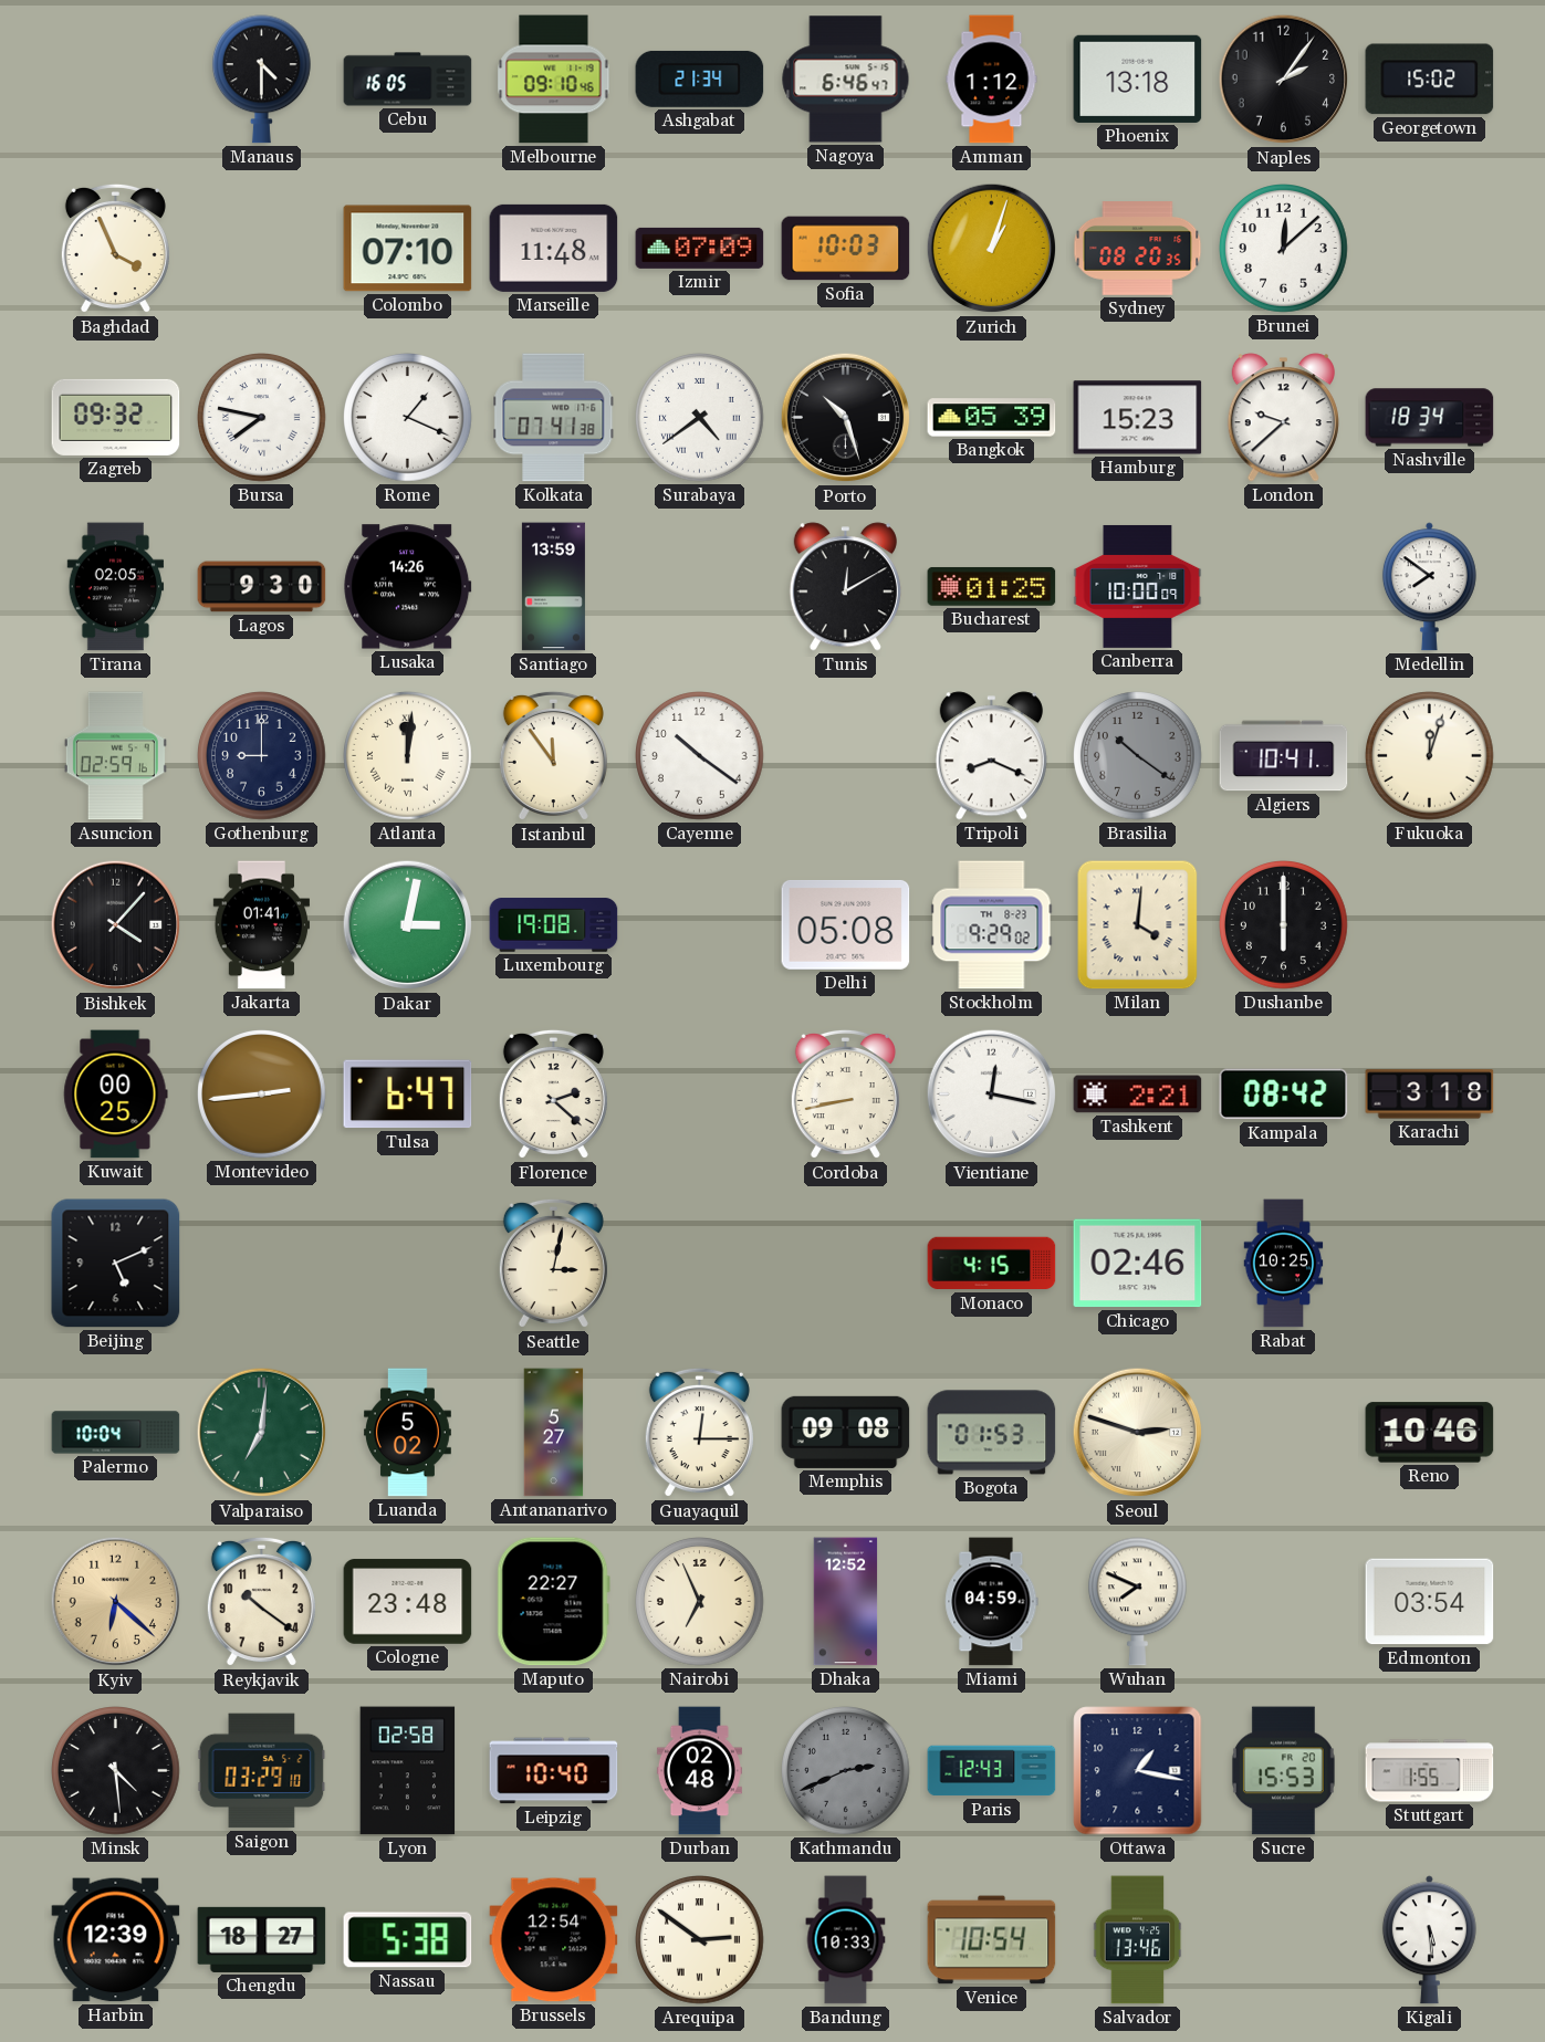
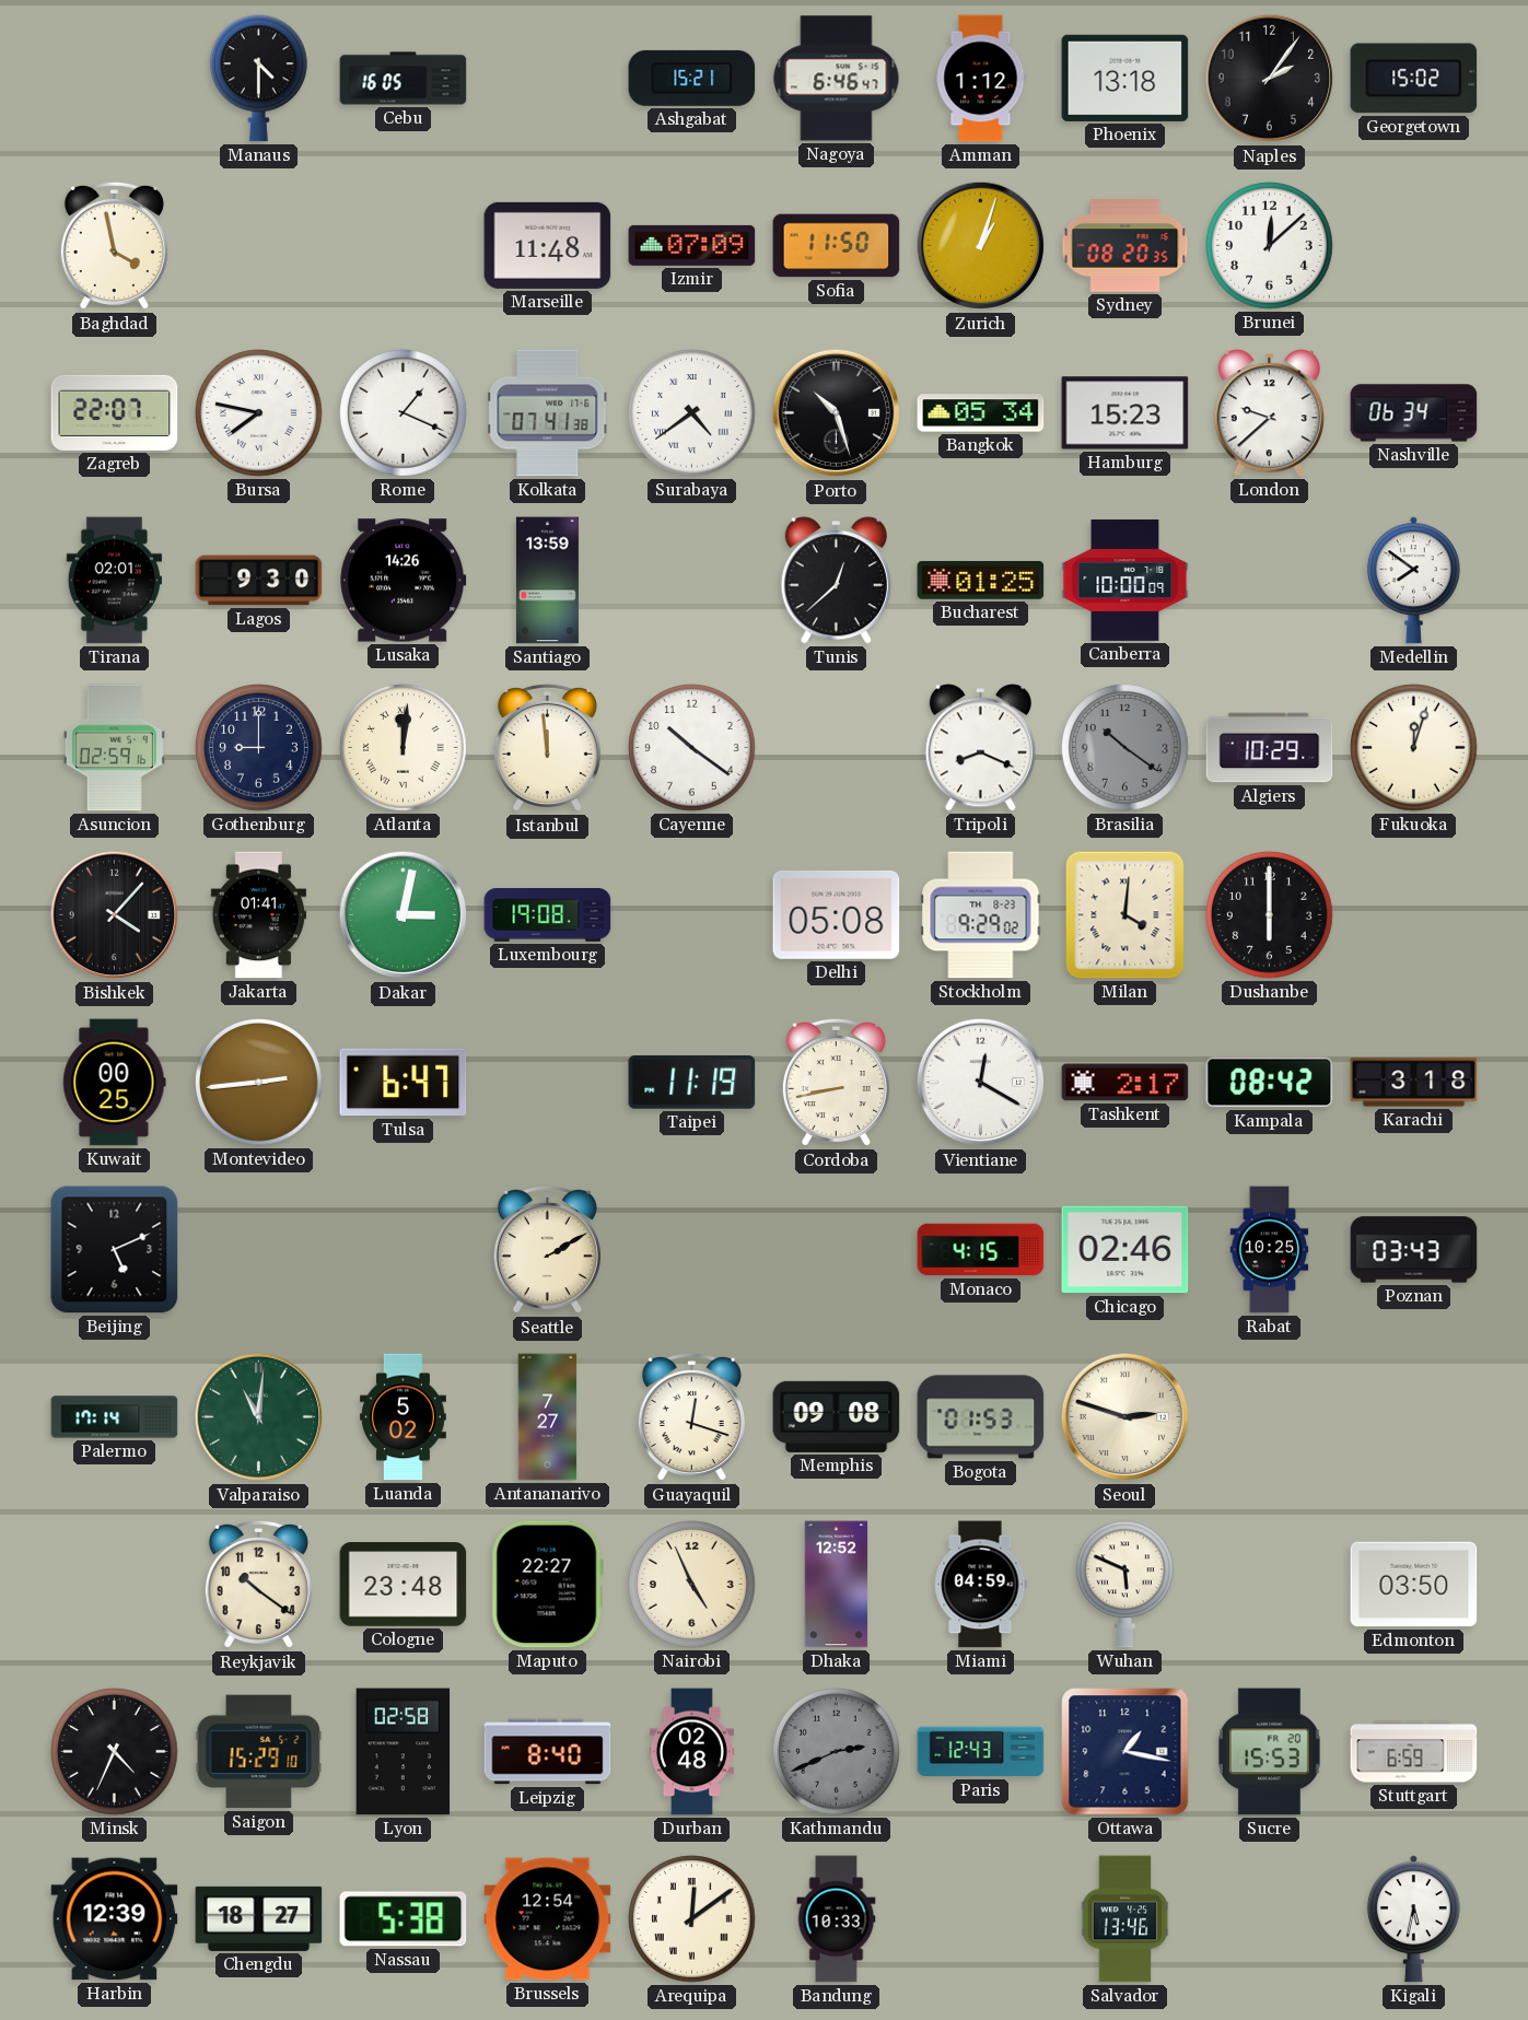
Melbourne: 09:10 -> none
Ashgabat: 21:34 -> 15:21
Baghdad: 3:56 -> 3:58
Colombo: 07:10 -> none
Sofia: 10:03 -> 11:50
Zagreb: 09:32 -> 22:07
Bangkok: 05:39 -> 05:34
Nashville: 18:34 -> 06:34
Tirana: 02:05 -> 02:01
Tunis: 12:10 -> 12:38
Istanbul: 11:54 -> 11:59
Algiers: 10:41 -> 10:29
Florence: 2:22 -> none
Taipei: none -> 11:19
Vientiane: 12:17 -> 12:20
Tashkent: 2:21 -> 2:17
Seattle: 3:02 -> 2:10
Poznan: none -> 03:43
Palermo: 10:04 -> 17:14
Valparaiso: 7:01 -> 11:01
Antananarivo: 5:27 -> 7:27
Guayaquil: 12:15 -> 12:18
Reno: 10:46 -> none
Kyiv: 6:22 -> none
Nairobi: 6:56 -> 4:56
Wuhan: 7:49 -> 5:49
Edmonton: 03:54 -> 03:50
Minsk: 4:29 -> 4:34
Saigon: 03:29 -> 15:29
Leipzig: 10:40 -> 8:40
Stuttgart: 1:55 -> 6:59
Arequipa: 2:51 -> 12:09
Venice: 10:54 -> none
Kigali: 5:29 -> 5:32
